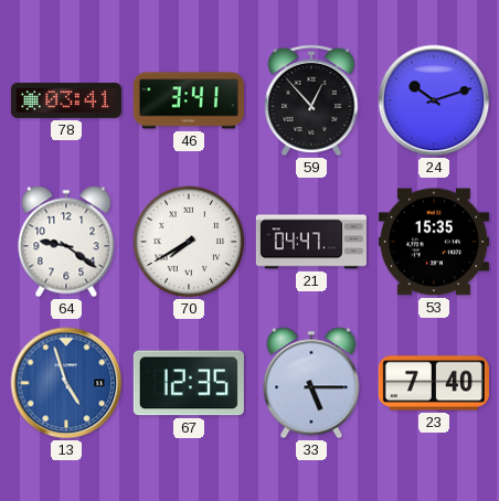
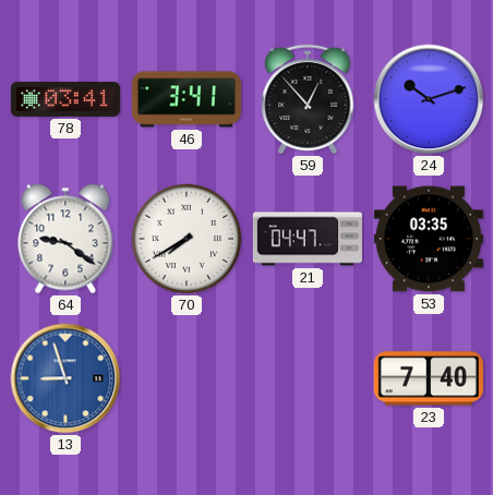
53: 15:35 -> 03:35
13: 4:57 -> 8:57
67: 12:35 -> none
33: 5:15 -> none
